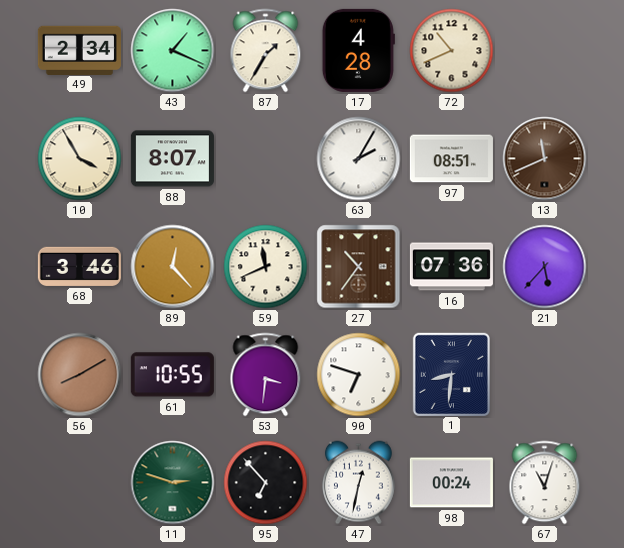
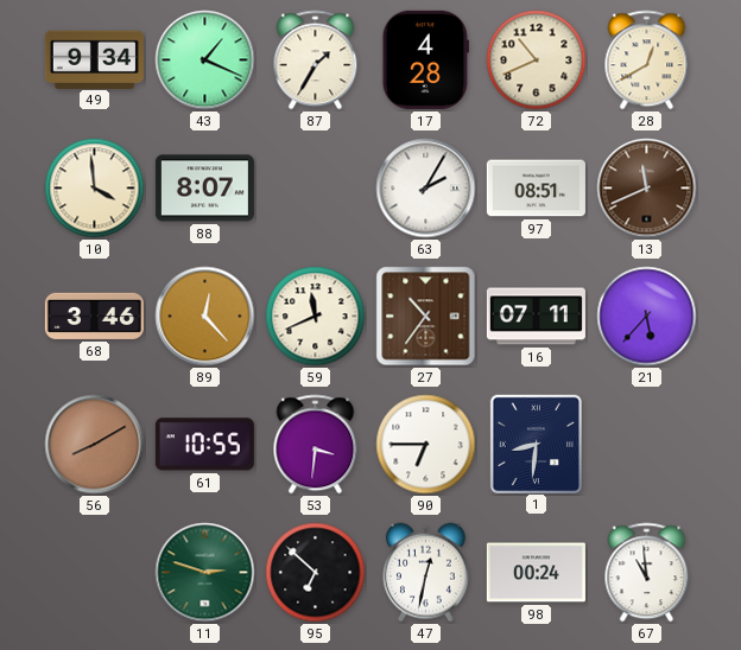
49: 2:34 -> 9:34
28: none -> 12:40
10: 3:55 -> 3:59
16: 07:36 -> 07:11
90: 6:48 -> 6:45
95: 6:53 -> 6:52
67: 11:03 -> 10:59
